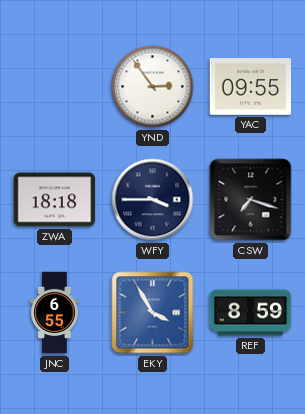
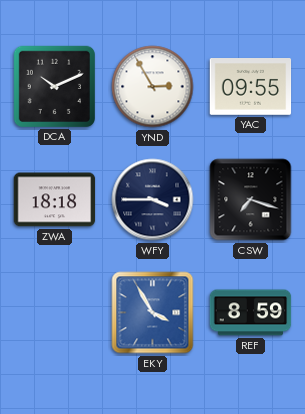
DCA: none -> 10:11
YND: 2:54 -> 2:55
JNC: 6:55 -> none
